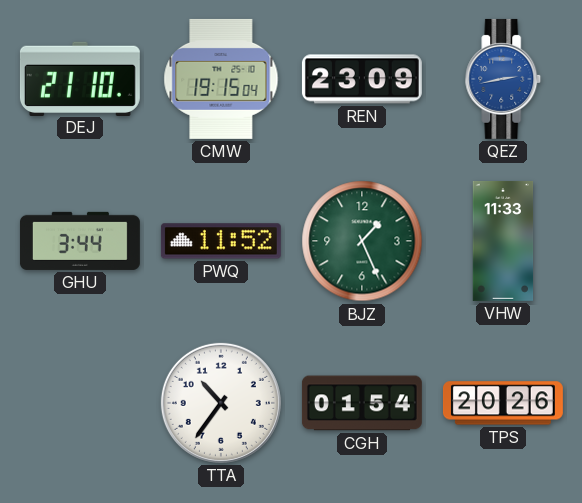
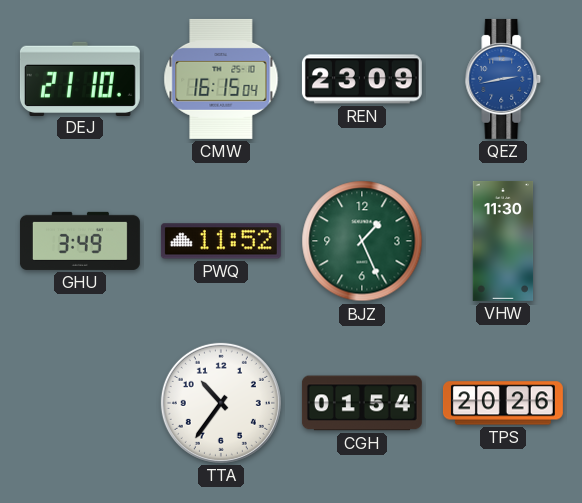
CMW: 19:15 -> 16:15
GHU: 3:44 -> 3:49
VHW: 11:33 -> 11:30
